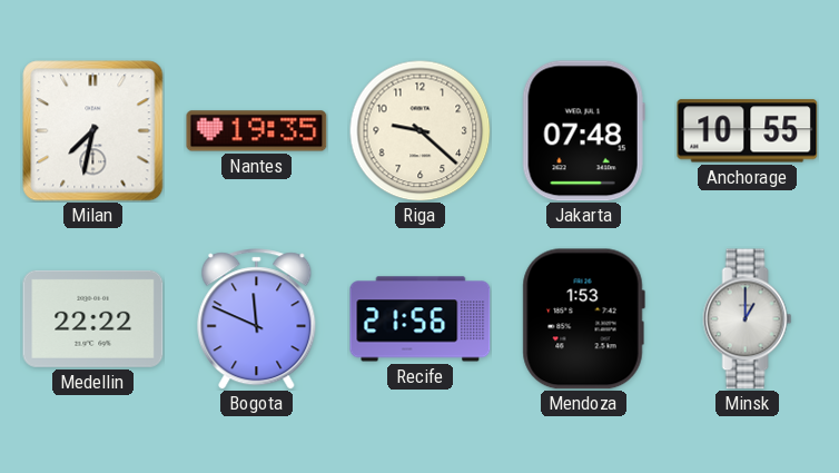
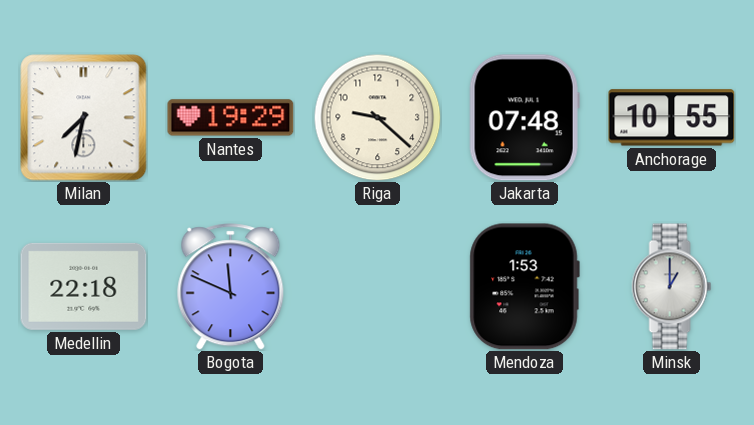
Nantes: 19:35 -> 19:29
Medellin: 22:22 -> 22:18
Recife: 21:56 -> none
